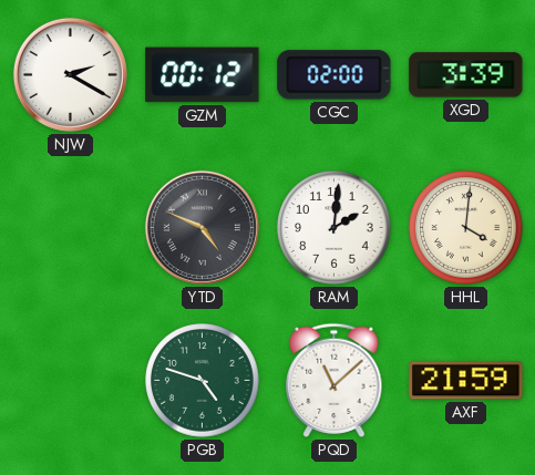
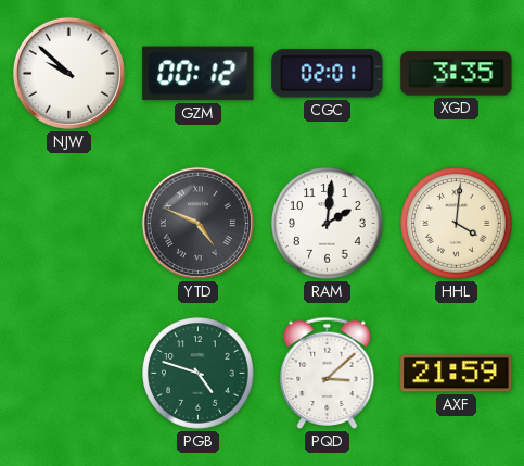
NJW: 2:20 -> 9:52
CGC: 02:00 -> 02:01
XGD: 3:39 -> 3:35
PQD: 11:08 -> 3:08
